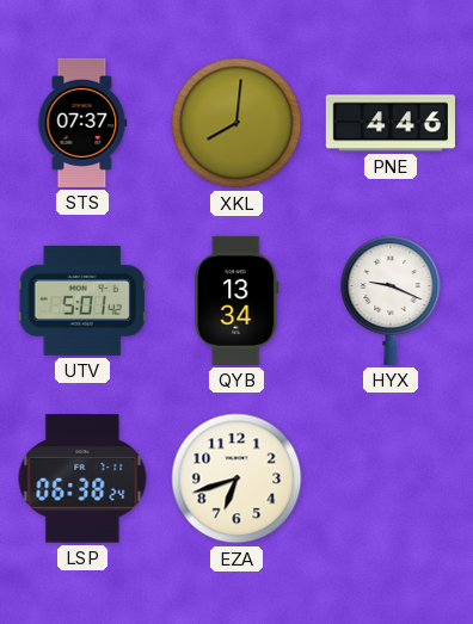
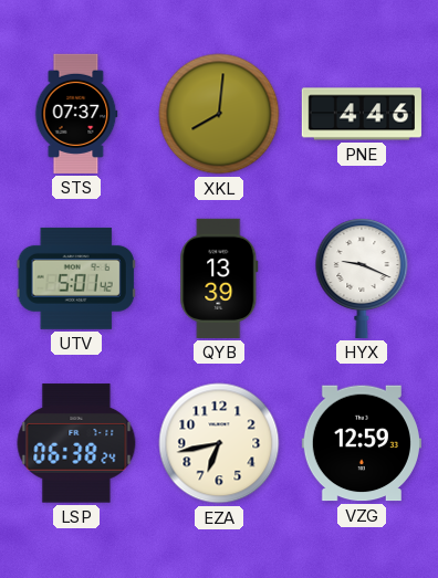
QYB: 13:34 -> 13:39
EZA: 6:42 -> 6:43
VZG: none -> 12:59
